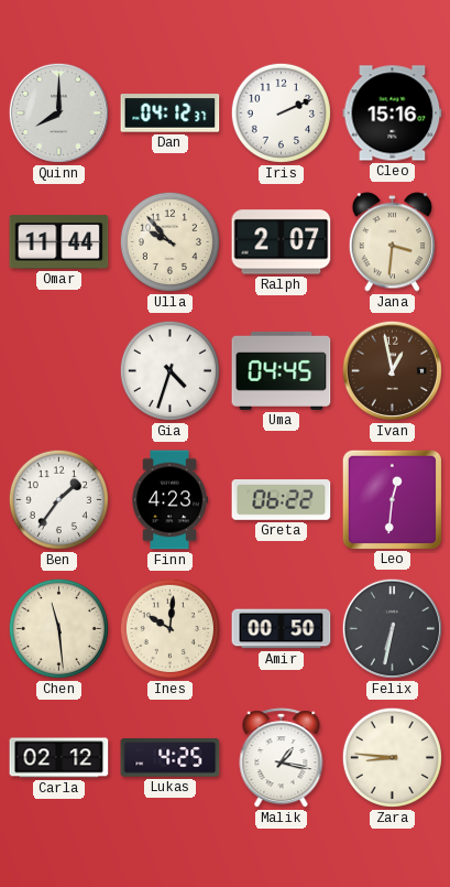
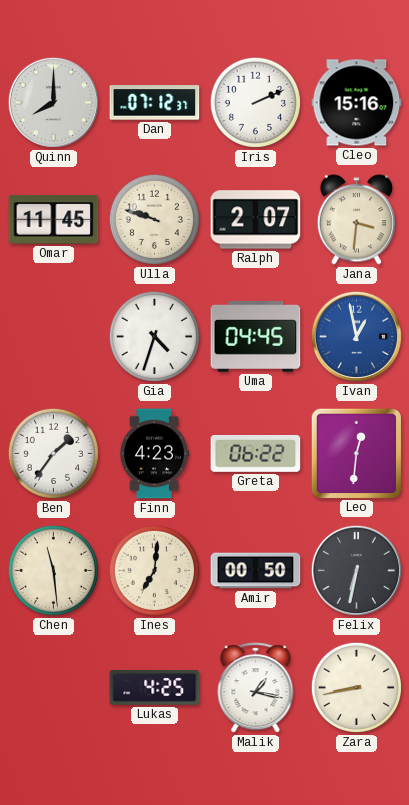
Dan: 04:12 -> 07:12
Omar: 11:44 -> 11:45
Ulla: 9:53 -> 9:48
Ivan dial: brown -> blue
Ines: 10:01 -> 7:01
Carla: 02:12 -> none
Zara: 8:46 -> 8:43
